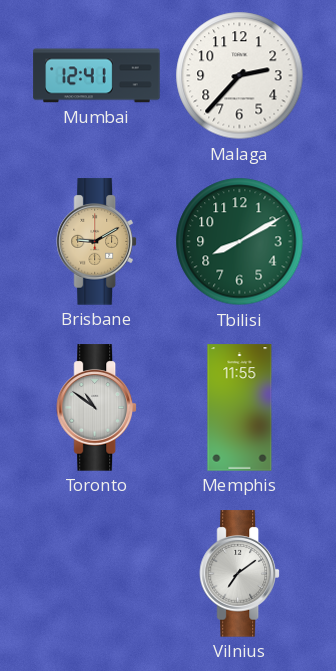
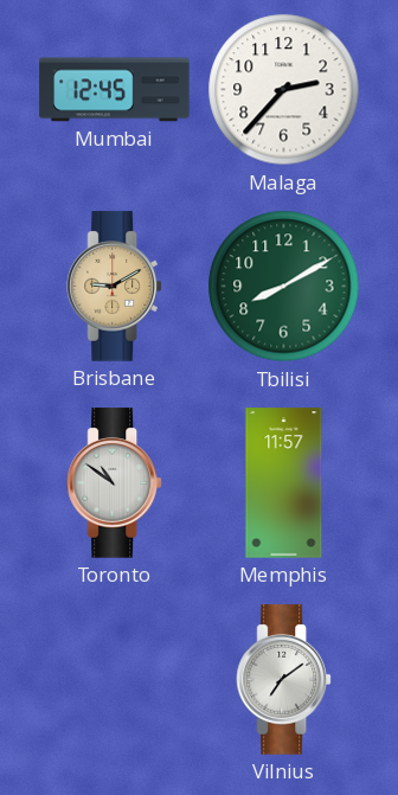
Mumbai: 12:41 -> 12:45
Memphis: 11:55 -> 11:57
